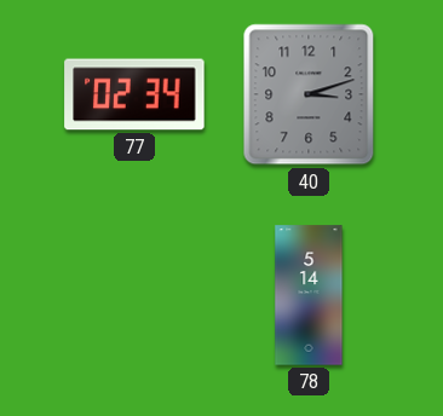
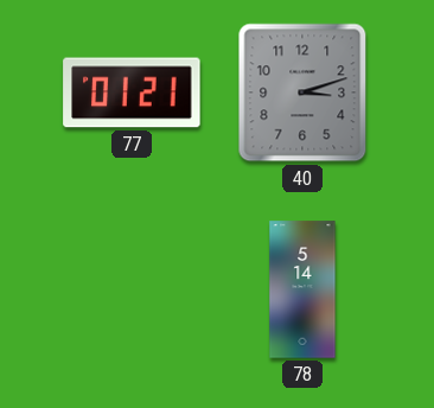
77: 02:34 -> 01:21
